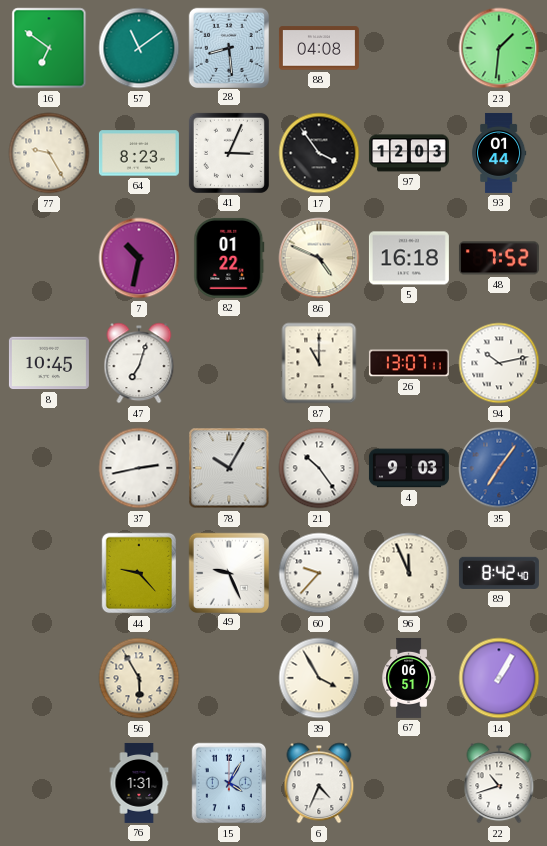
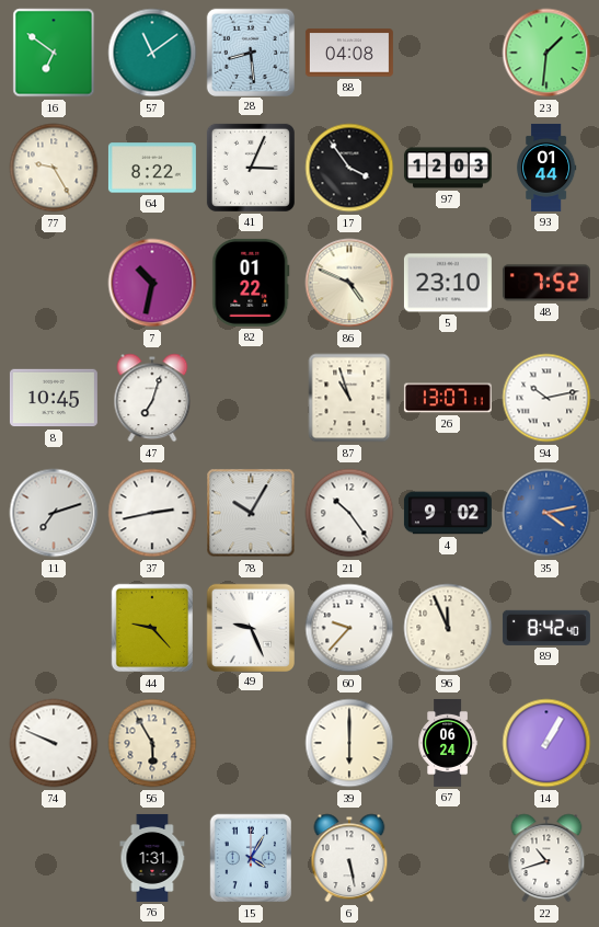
64: 8:23 -> 8:22
5: 16:18 -> 23:10
87: 11:00 -> 10:57
11: none -> 7:12
4: 9:03 -> 9:02
35: 7:06 -> 4:13
74: none -> 9:49
39: 3:55 -> 6:00
67: 06:51 -> 06:24
6: 4:34 -> 5:28
